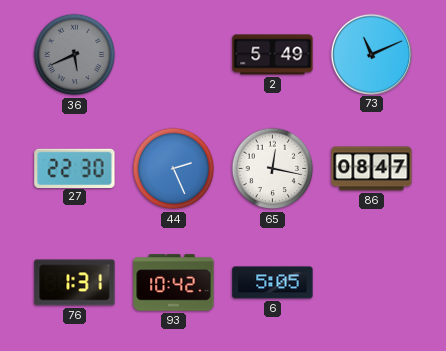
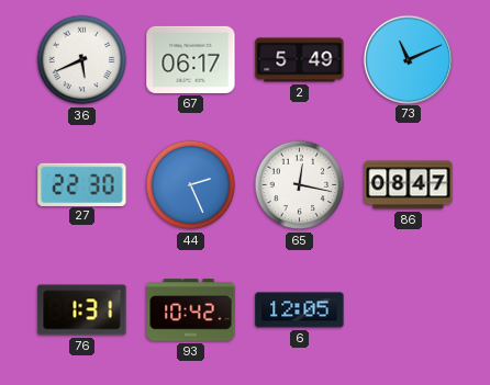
36 dial: grey -> white
67: none -> 06:17
6: 5:05 -> 12:05
